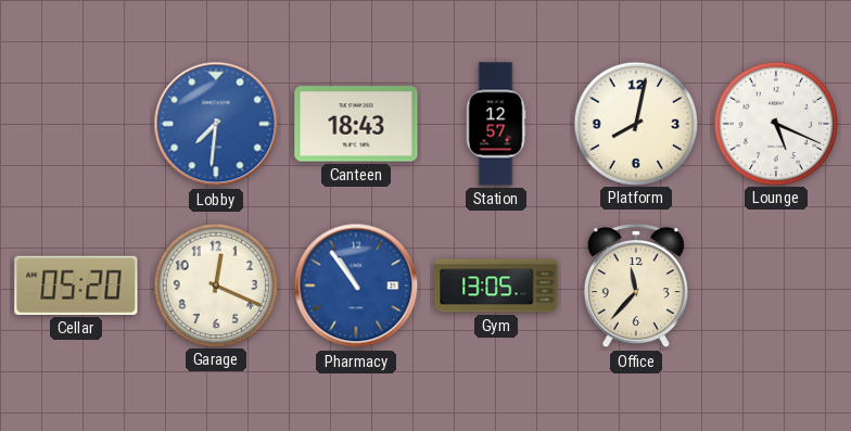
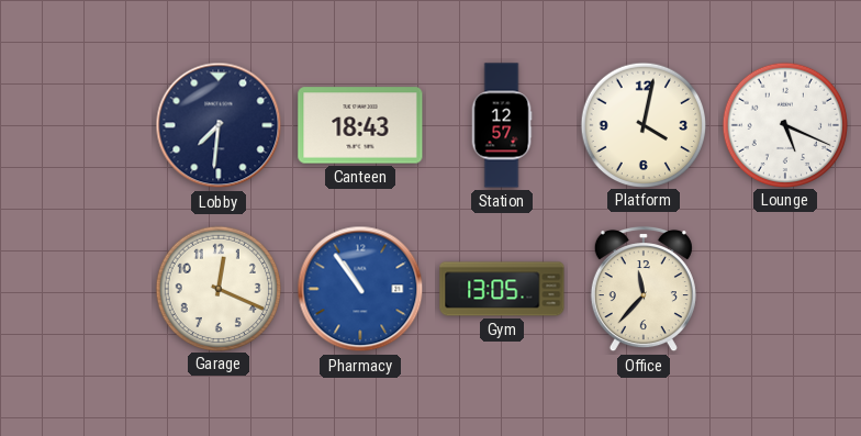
Lobby dial: blue -> navy
Platform: 8:02 -> 4:02
Cellar: 05:20 -> none
